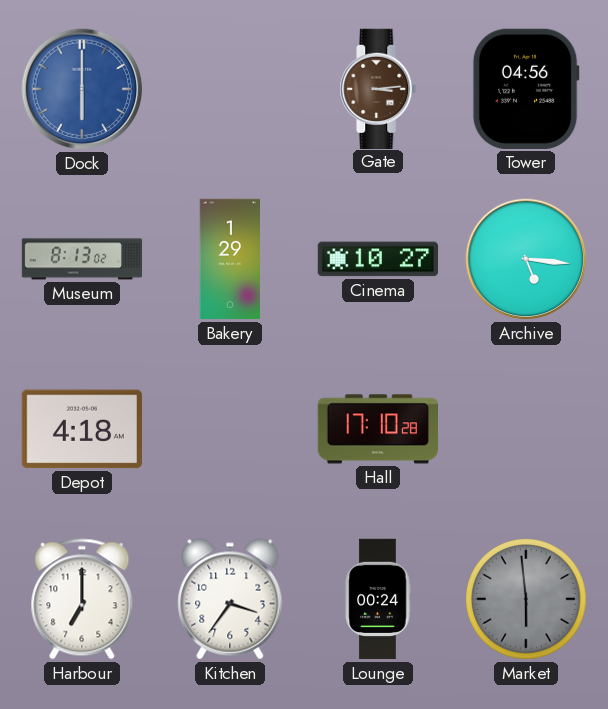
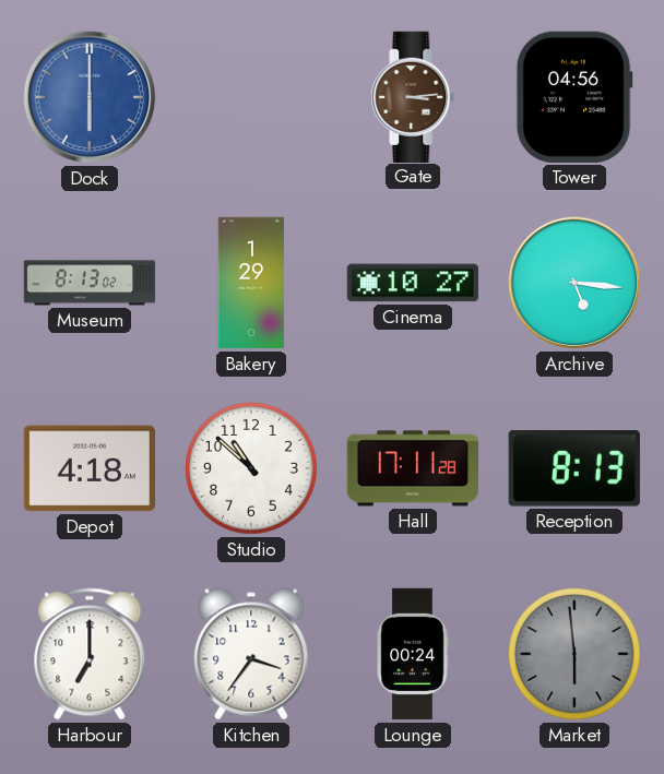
Studio: none -> 10:52
Hall: 17:10 -> 17:11
Reception: none -> 8:13
